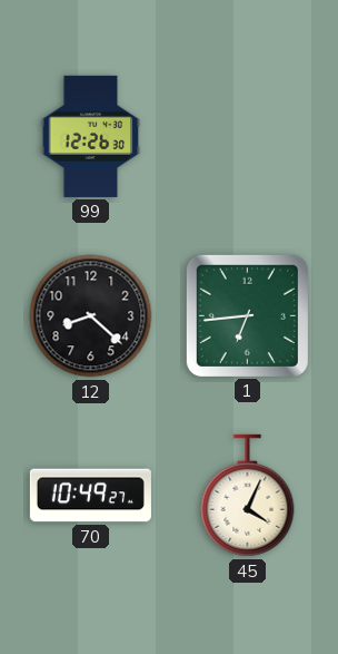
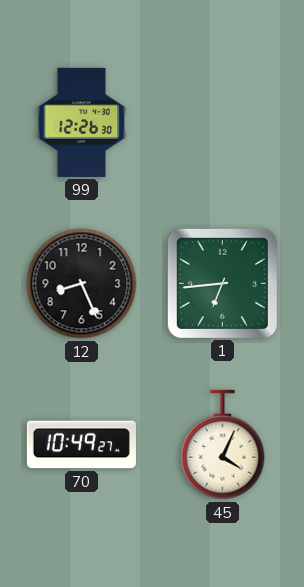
12: 8:22 -> 8:26
